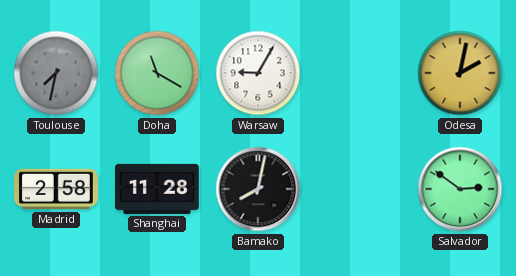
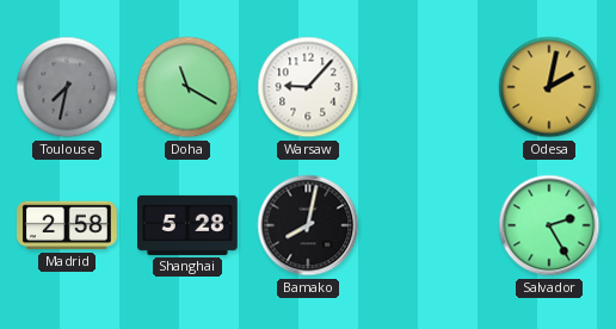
Warsaw: 9:05 -> 9:07
Shanghai: 11:28 -> 5:28
Salvador: 2:51 -> 2:25
